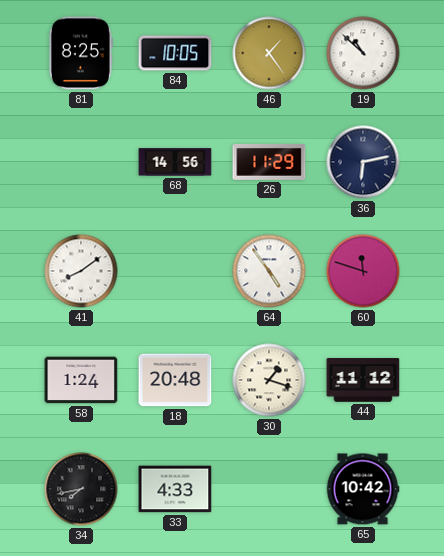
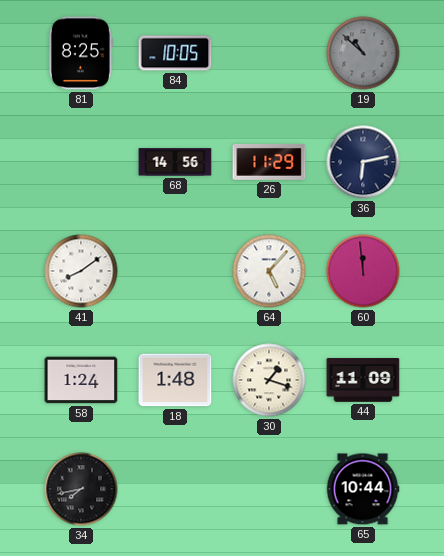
46: 1:24 -> none
19 dial: white -> grey
64: 4:54 -> 5:07
60: 11:48 -> 11:59
18: 20:48 -> 1:48
44: 11:12 -> 11:09
33: 4:33 -> none
65: 10:42 -> 10:44
